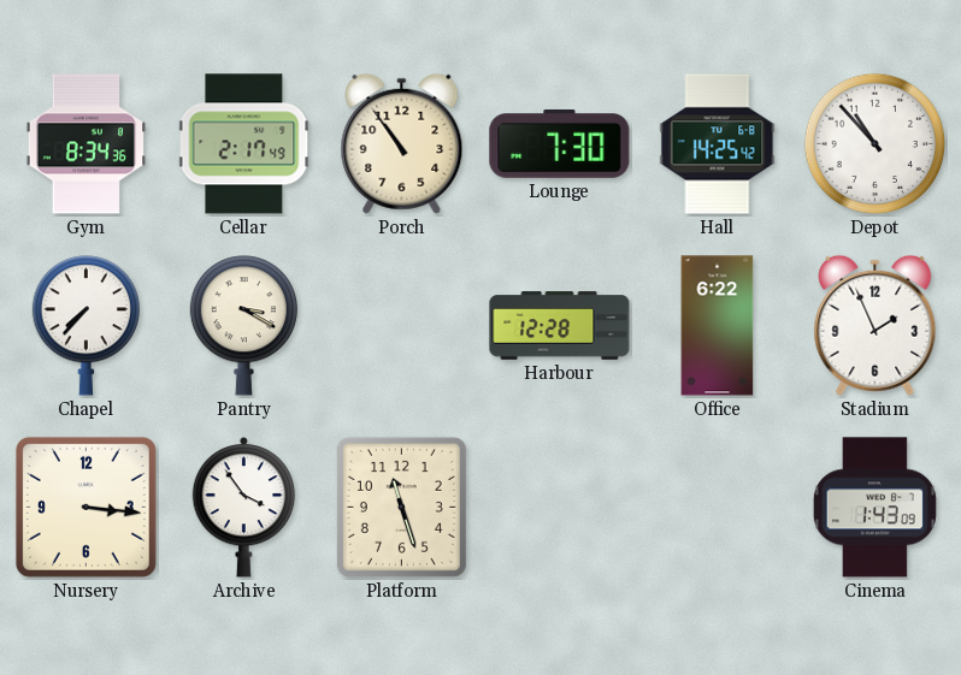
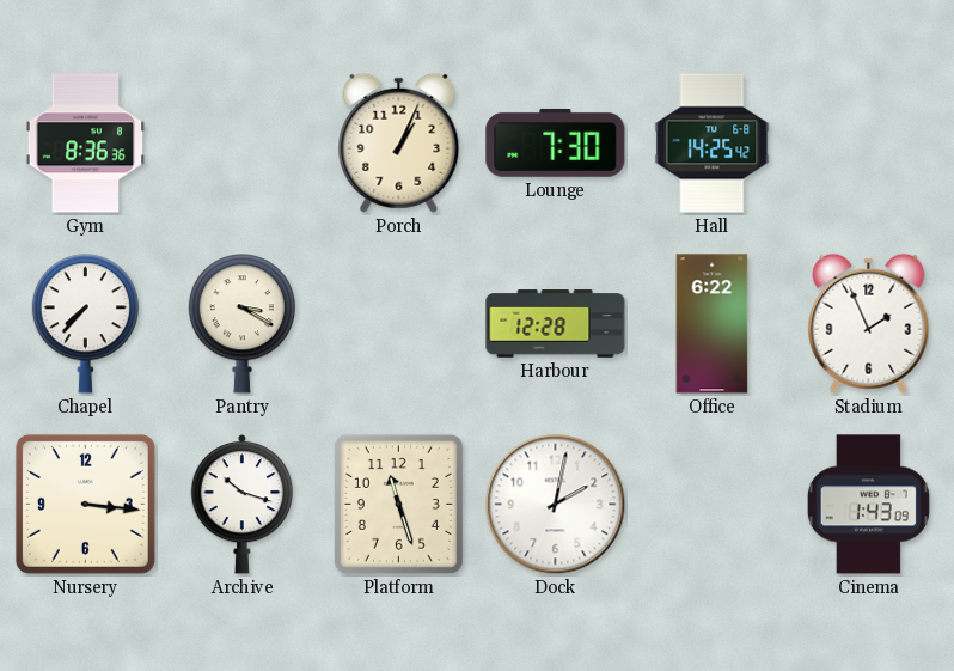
Gym: 8:34 -> 8:36
Cellar: 2:17 -> none
Porch: 10:54 -> 1:04
Depot: 10:53 -> none
Archive: 3:54 -> 10:18
Dock: none -> 2:02
